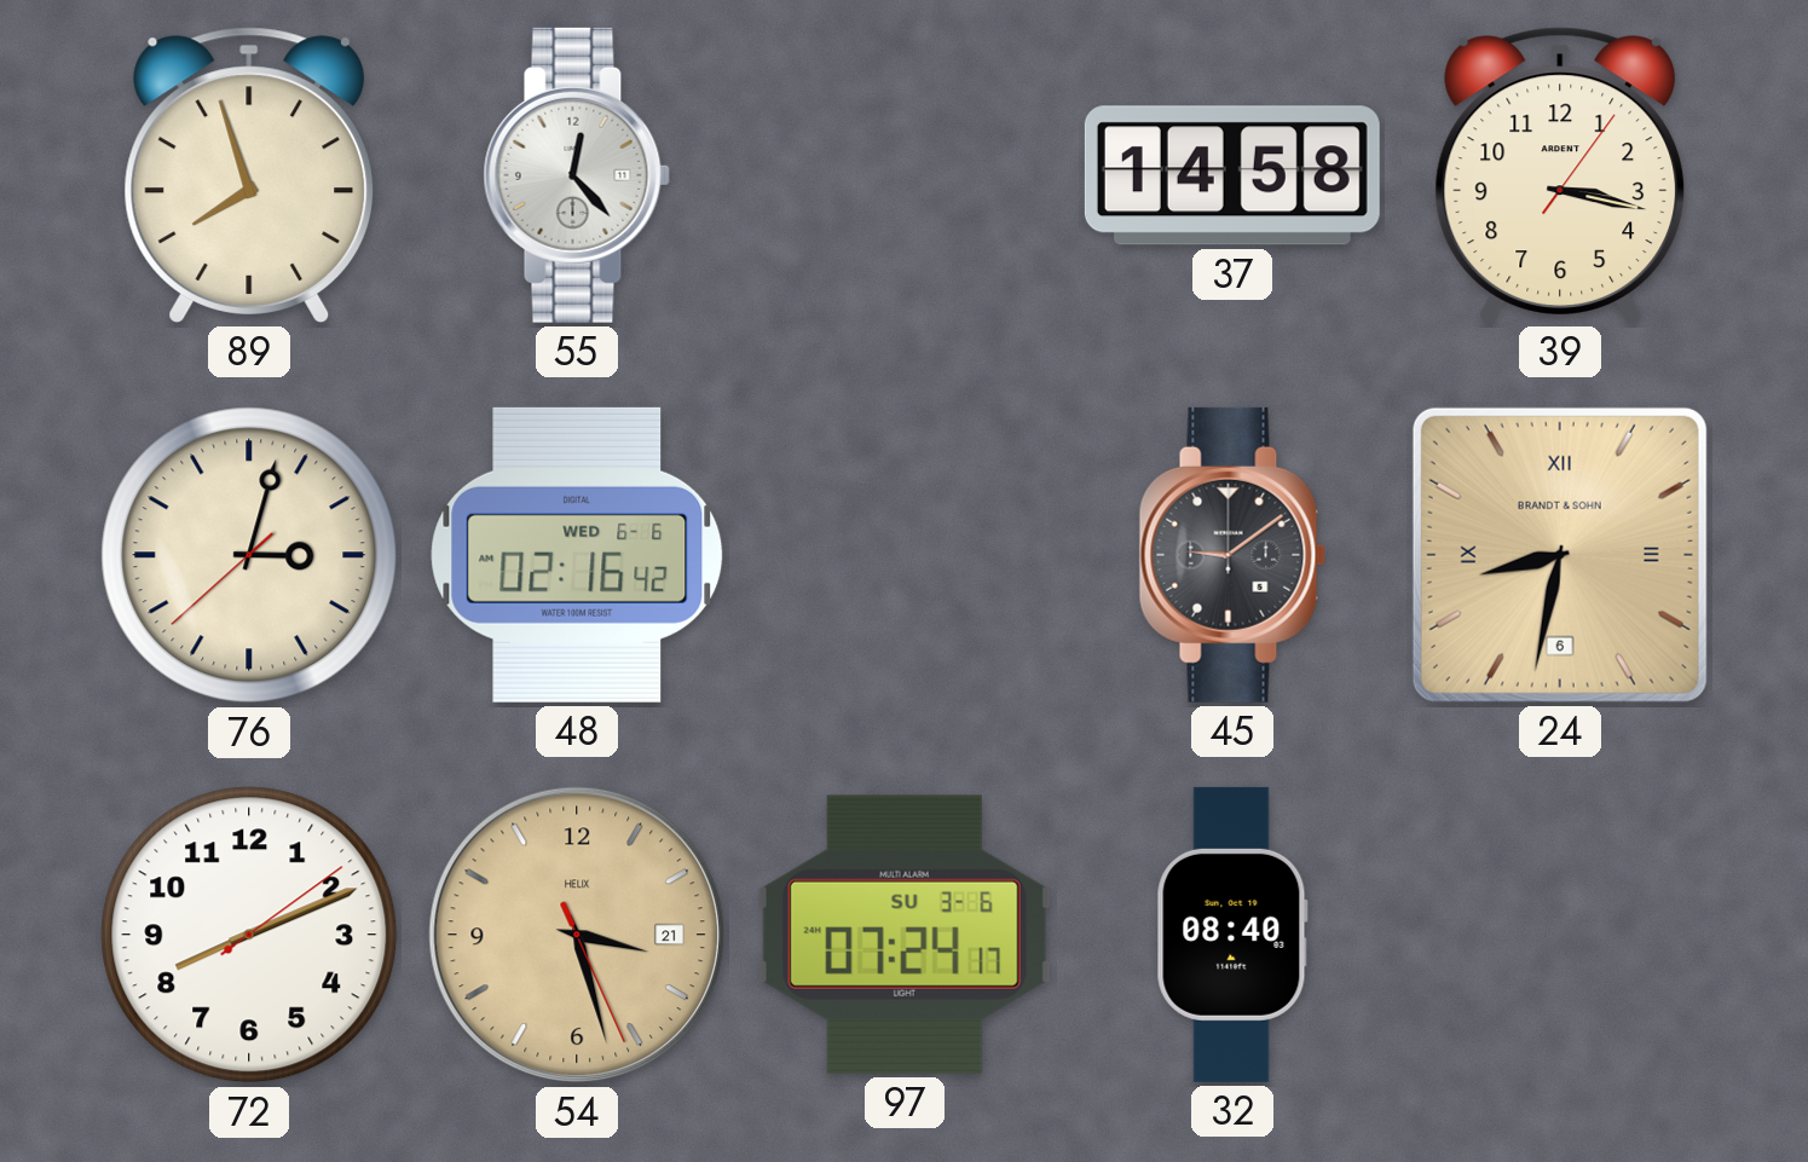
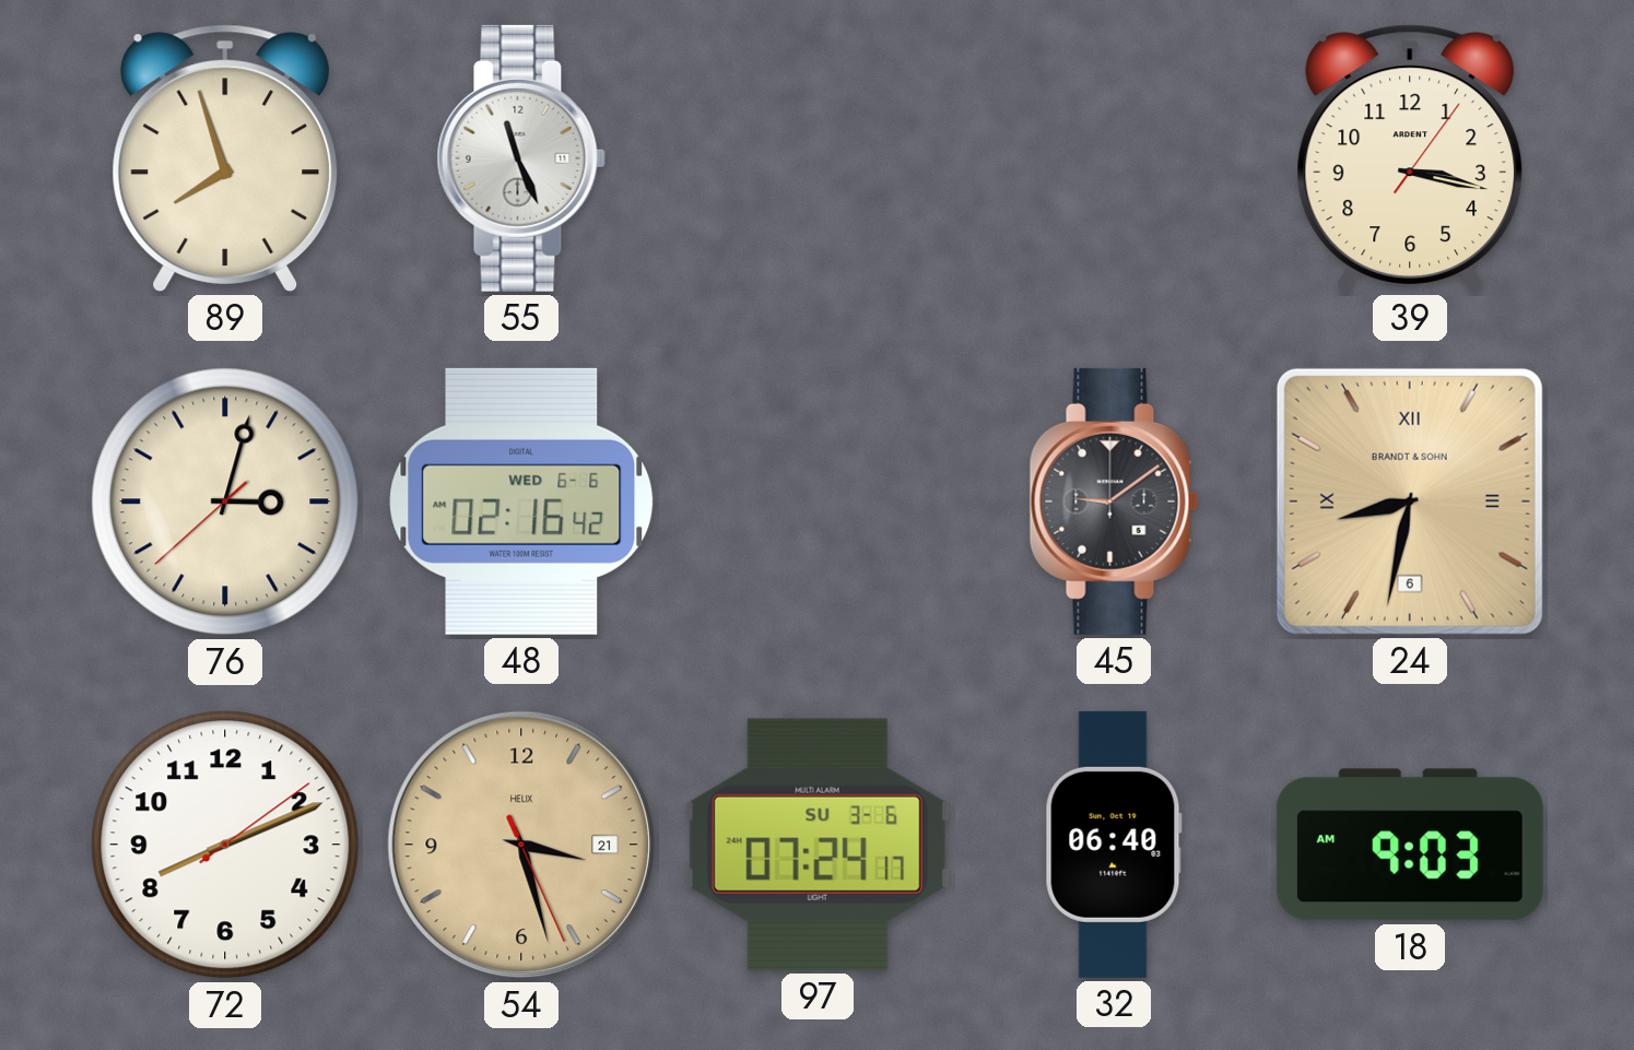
55: 12:23 -> 11:26
37: 14:58 -> none
32: 08:40 -> 06:40
18: none -> 9:03
